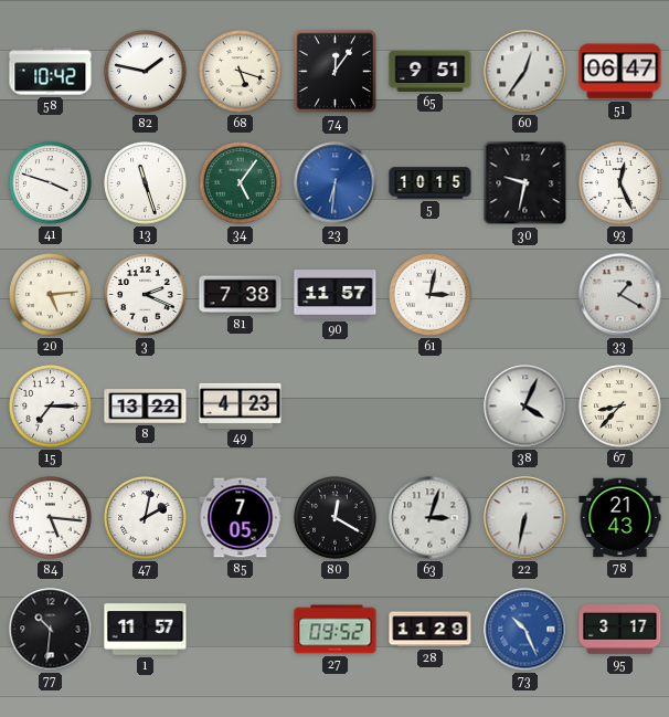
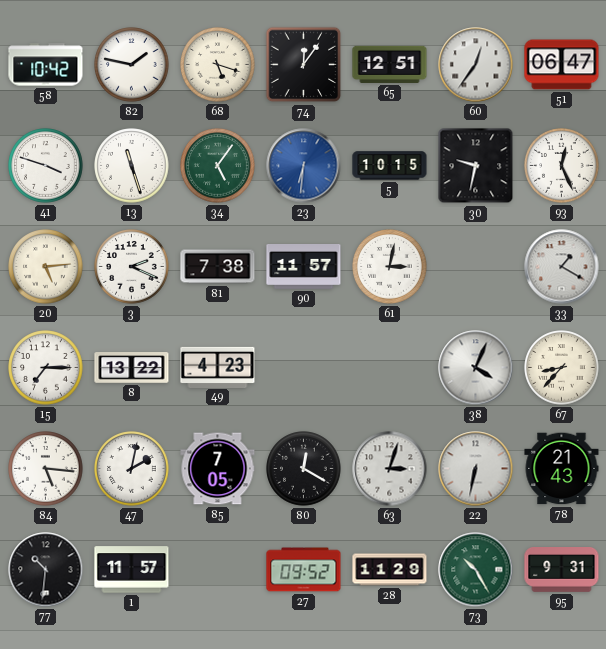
65: 9:51 -> 12:51
73: 10:26 -> 10:25
73 dial: blue -> green
95: 3:17 -> 9:31
